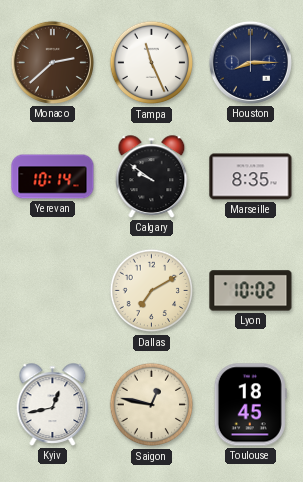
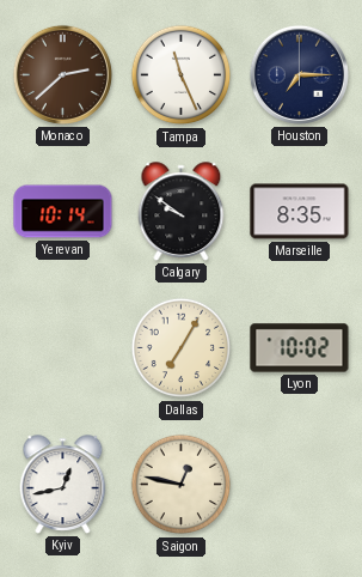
Houston: 8:15 -> 7:15
Dallas: 7:10 -> 7:05
Toulouse: 18:45 -> none
